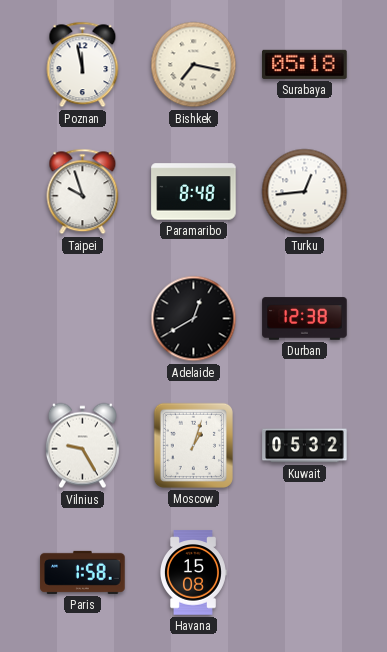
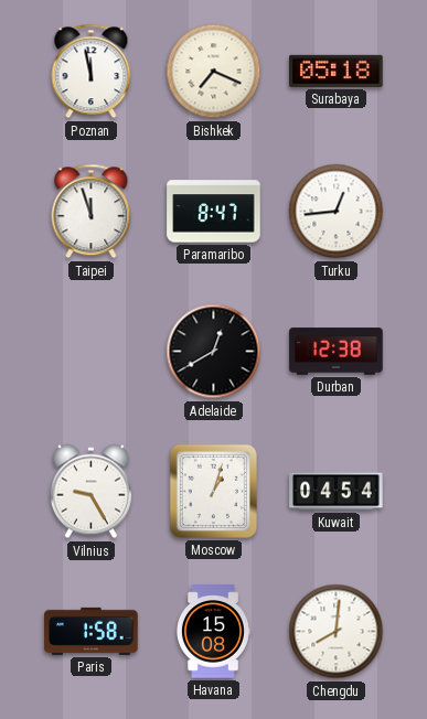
Bishkek: 7:17 -> 7:19
Taipei: 9:57 -> 11:57
Paramaribo: 8:48 -> 8:47
Kuwait: 05:32 -> 04:54
Chengdu: none -> 8:01
